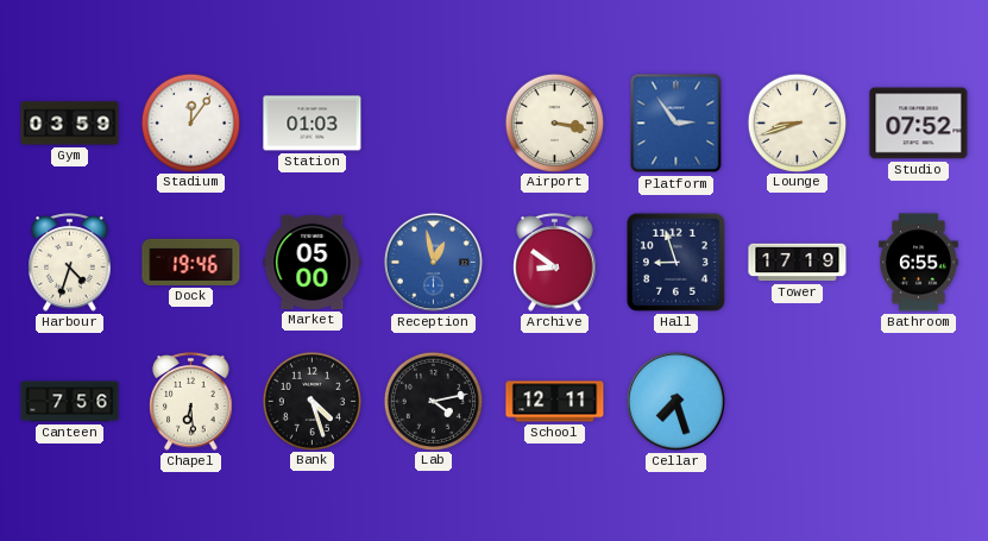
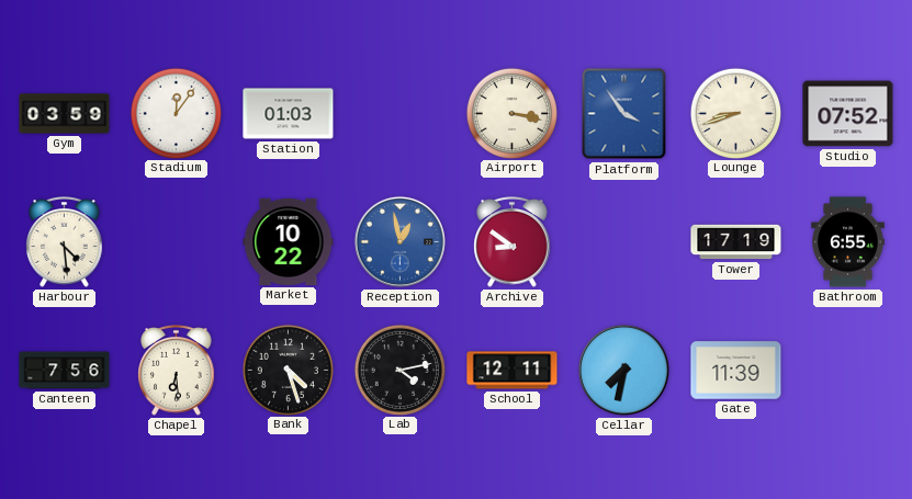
Platform: 2:54 -> 3:54
Harbour: 4:33 -> 4:29
Dock: 19:46 -> none
Market: 05:00 -> 10:22
Hall: 8:57 -> none
Cellar: 7:27 -> 7:32
Gate: none -> 11:39
